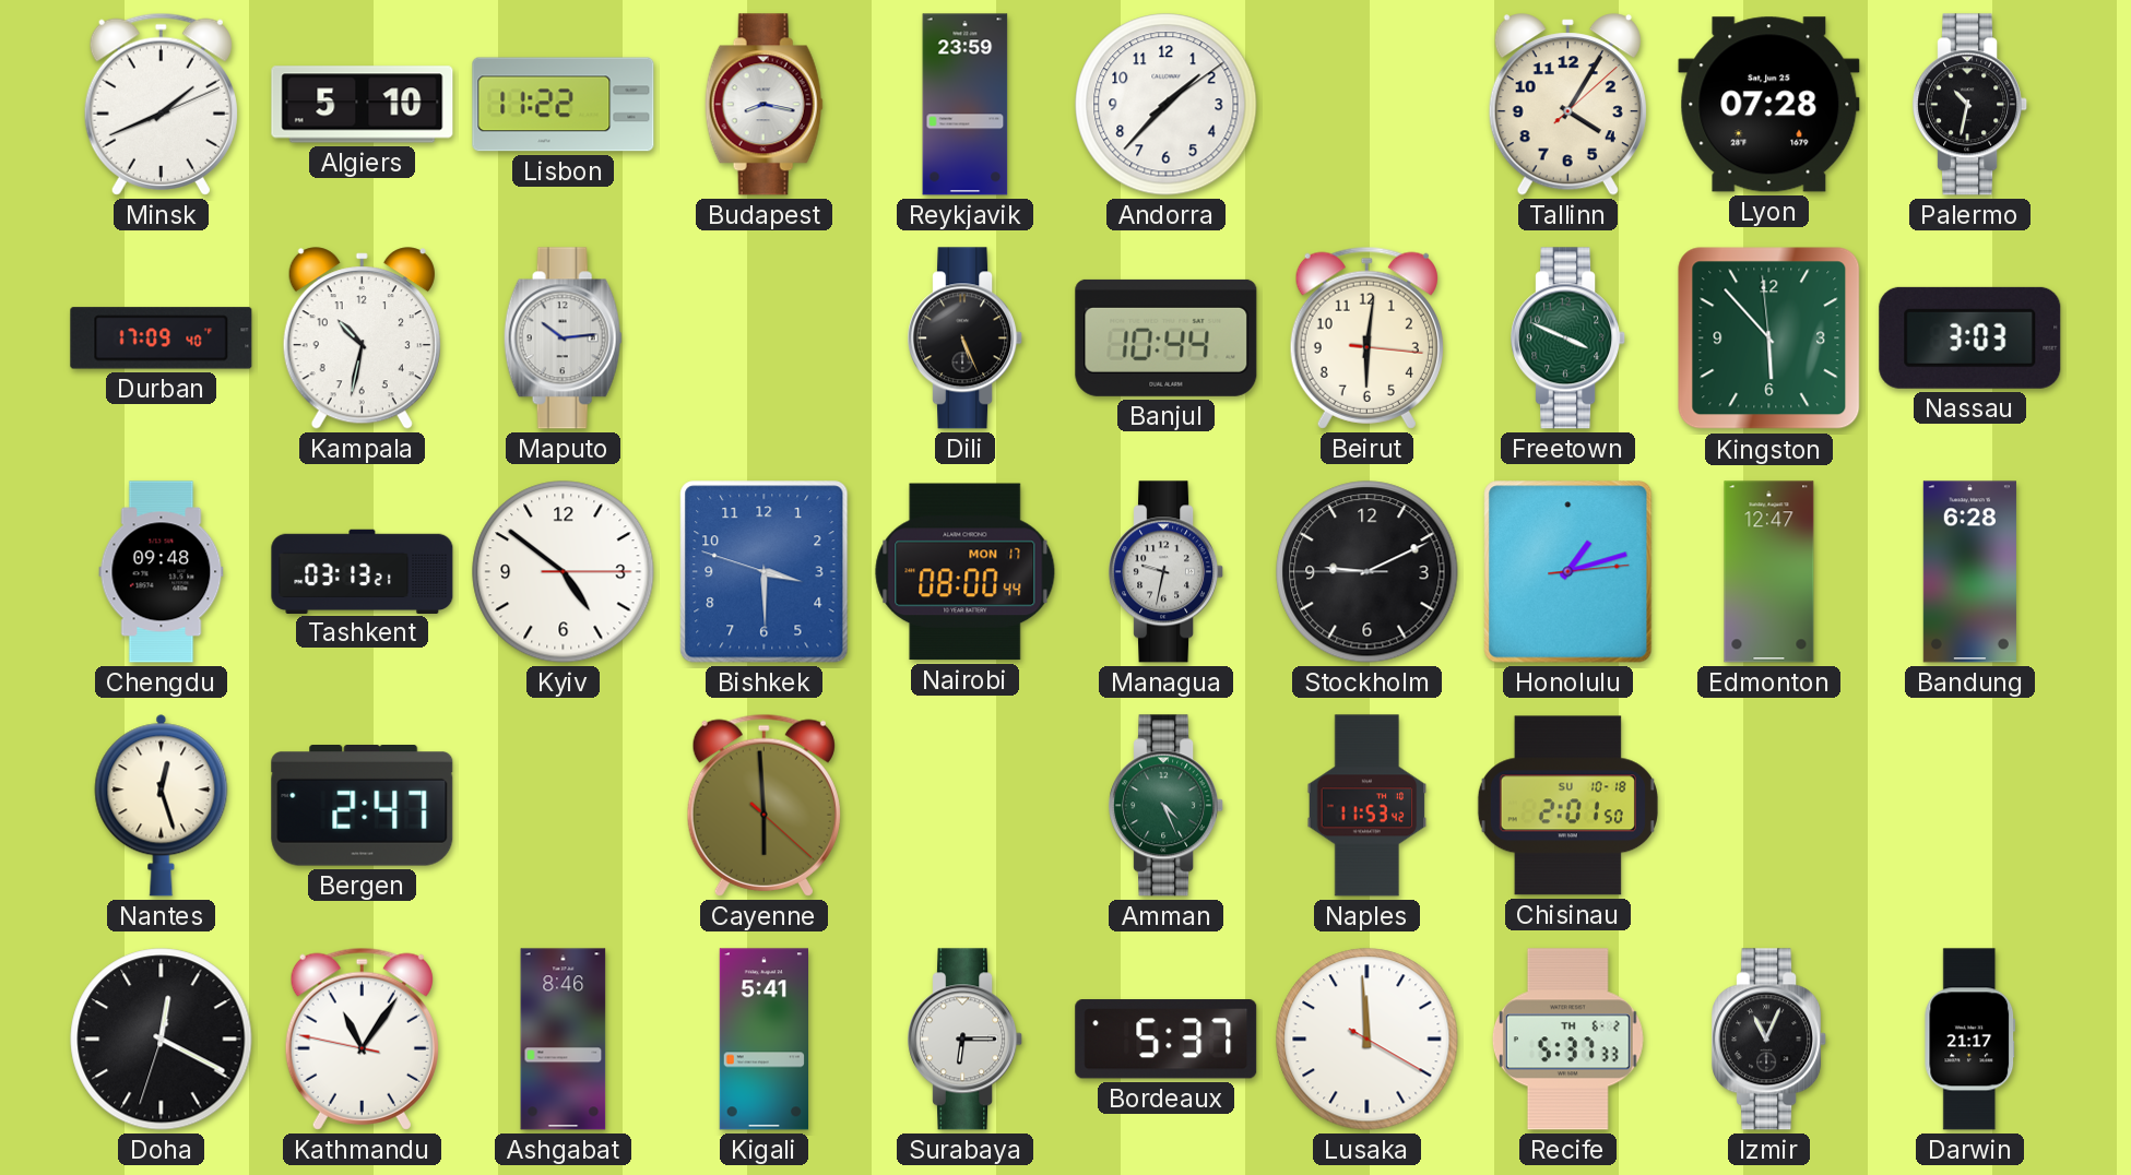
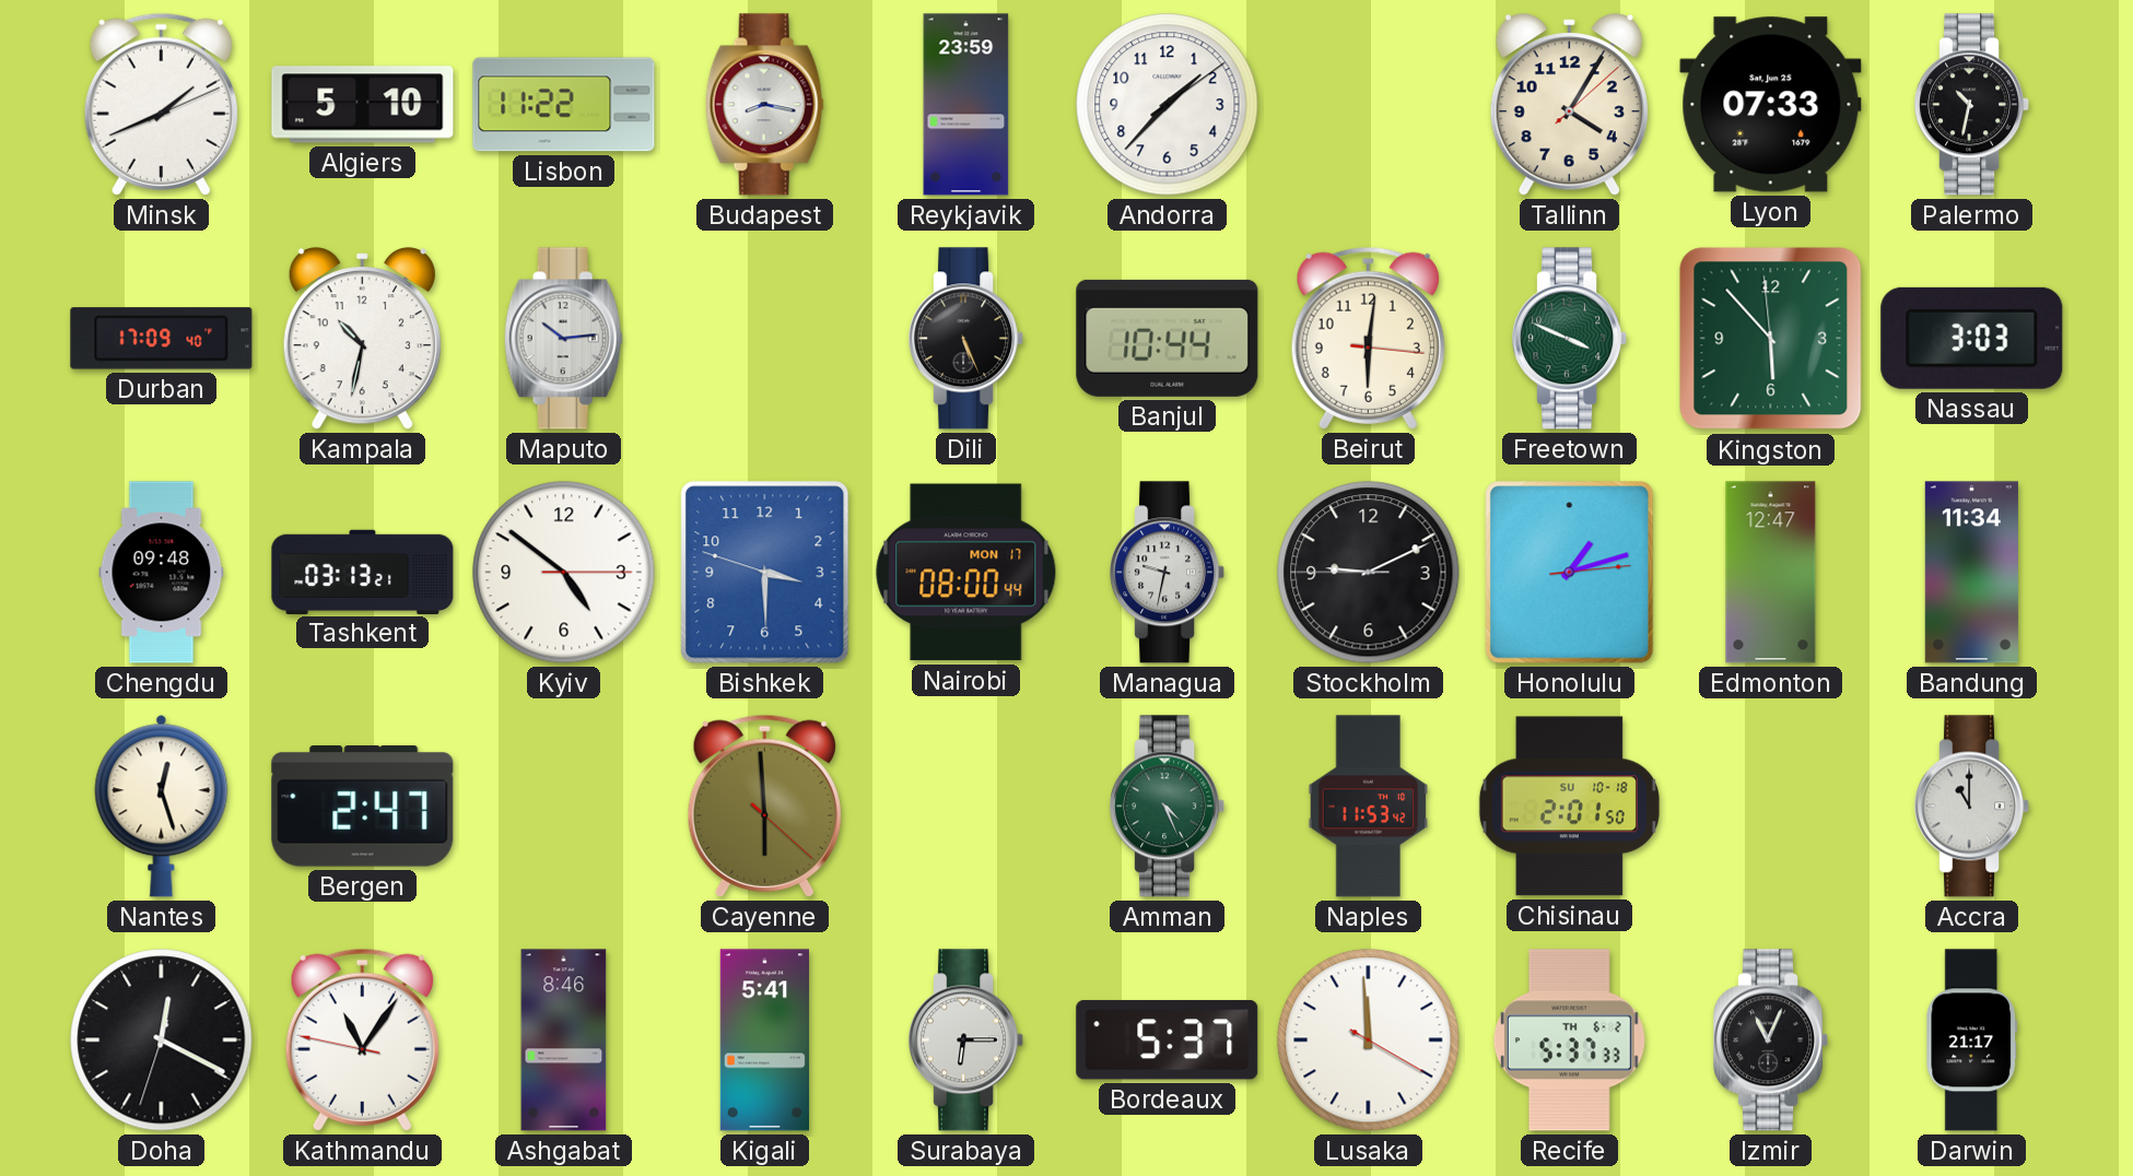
Lyon: 07:28 -> 07:33
Bandung: 6:28 -> 11:34
Accra: none -> 11:00
